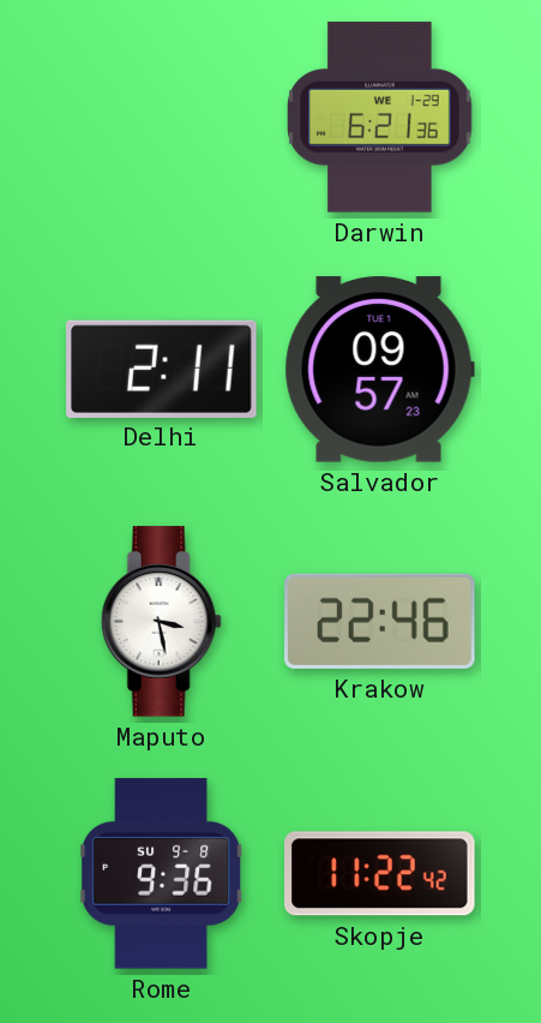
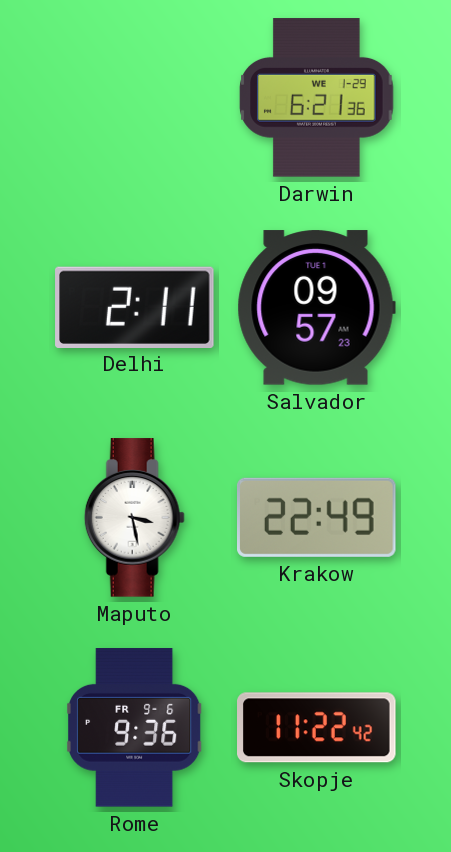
Krakow: 22:46 -> 22:49
Rome date: SU 9-8 -> FR 9-6
